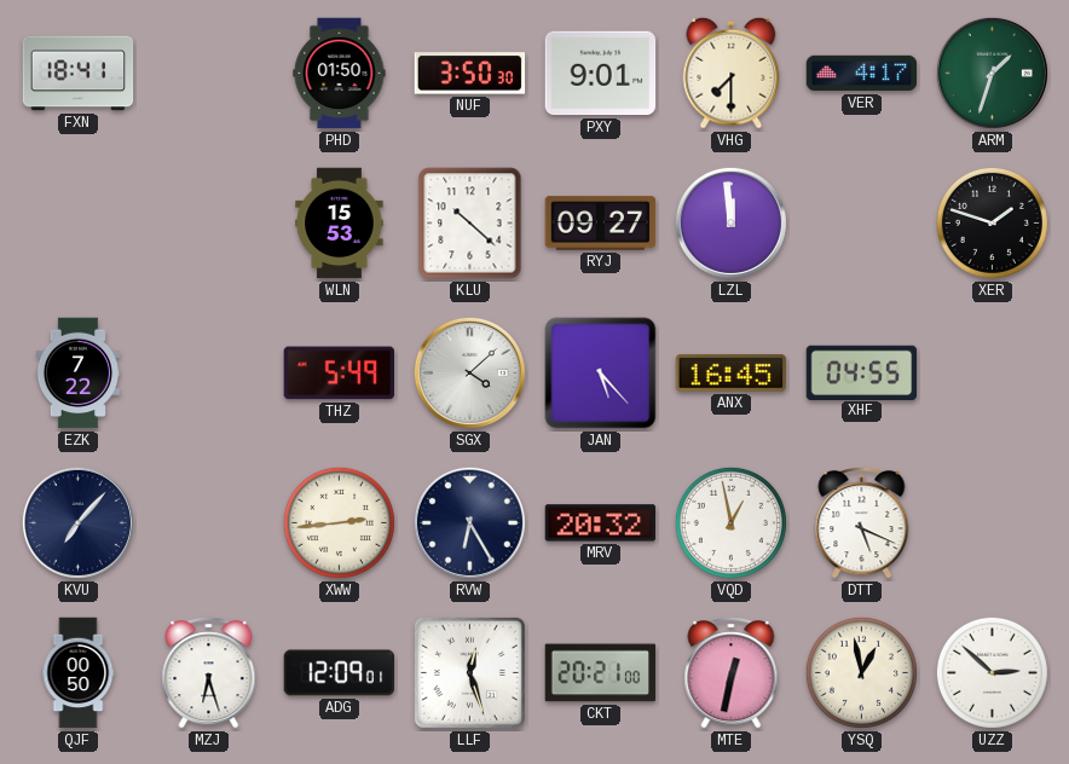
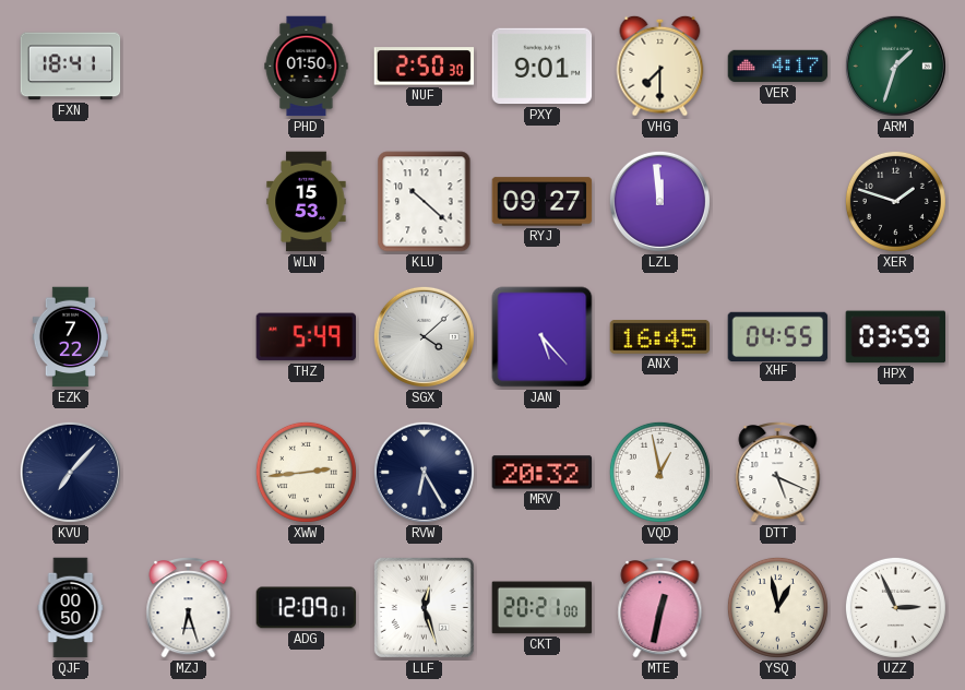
NUF: 3:50 -> 2:50
HPX: none -> 03:59
UZZ: 2:52 -> 2:56
